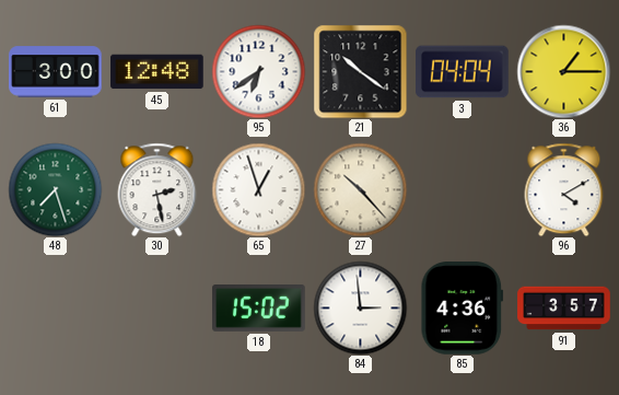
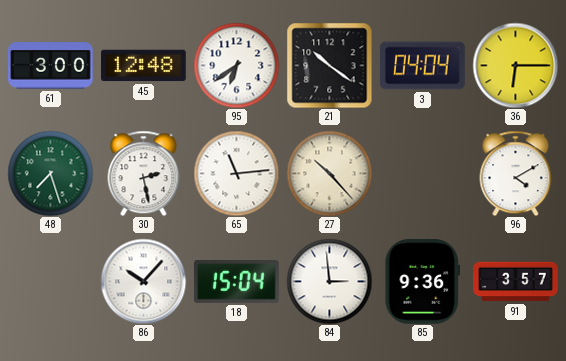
36: 1:15 -> 6:15
65: 12:57 -> 11:14
86: none -> 10:07
18: 15:02 -> 15:04
85: 4:36 -> 9:36
